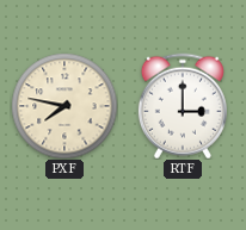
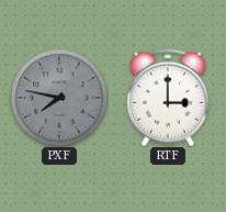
PXF dial: cream -> grey
